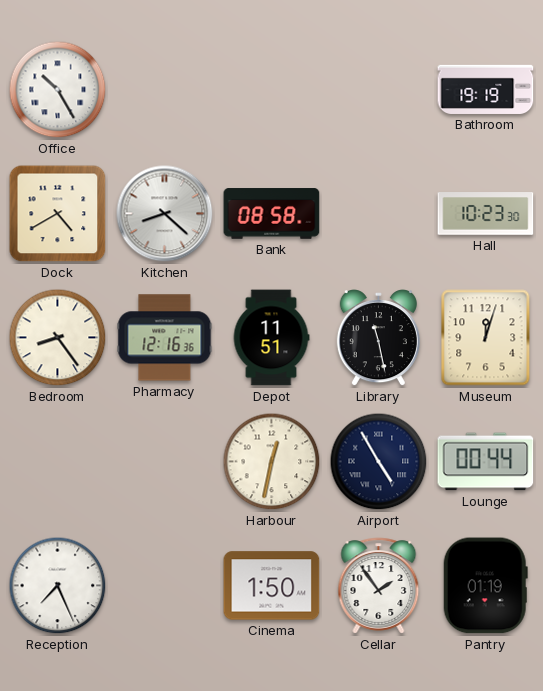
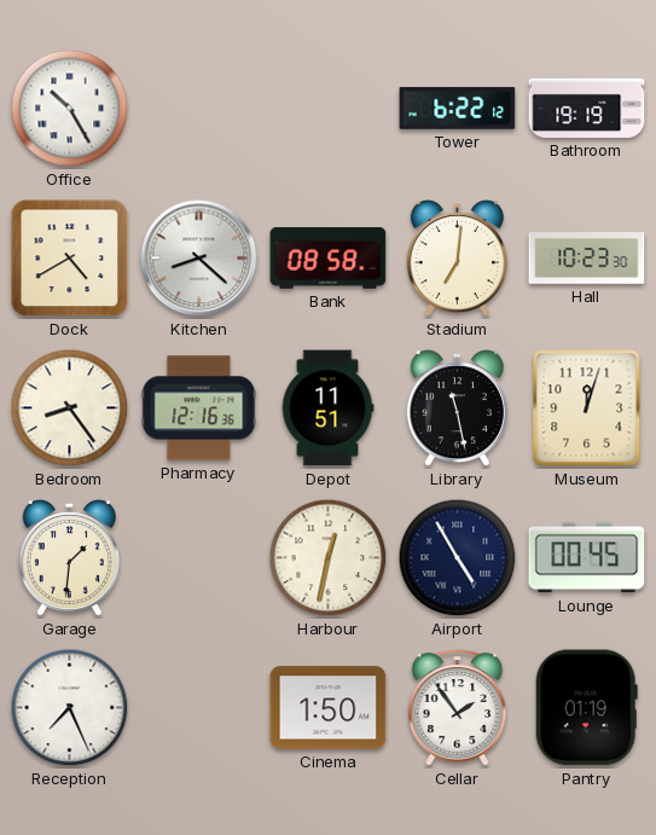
Tower: none -> 6:22
Stadium: none -> 7:01
Garage: none -> 1:31
Lounge: 00:44 -> 00:45
